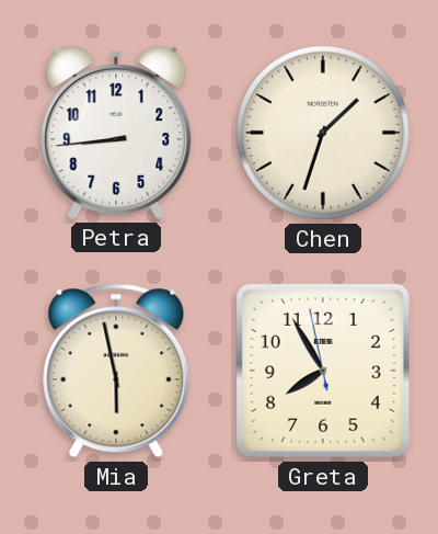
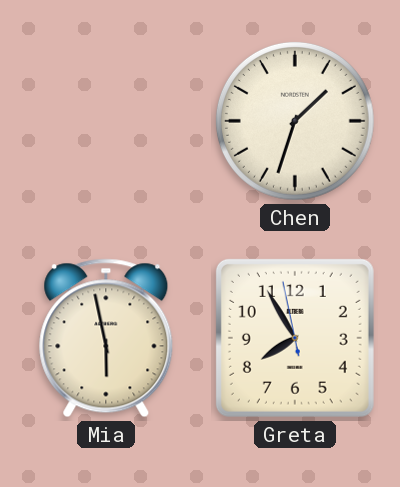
Petra: 8:44 -> none
